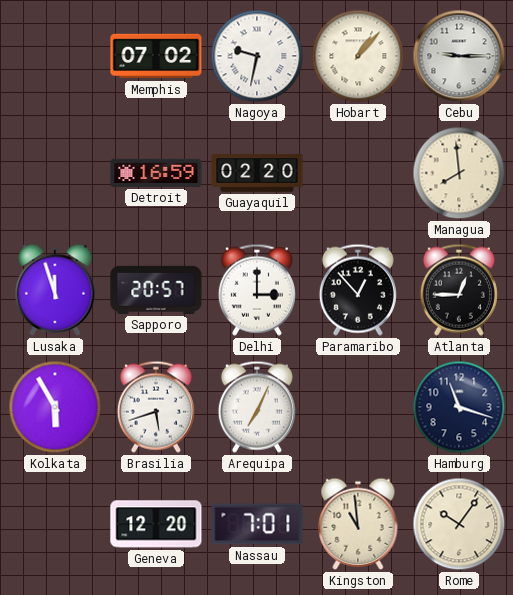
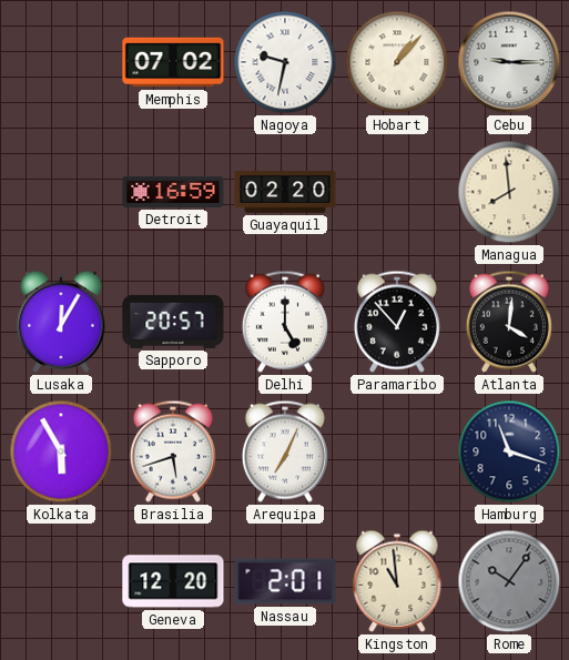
Lusaka: 11:57 -> 12:05
Delhi: 3:00 -> 5:00
Atlanta: 12:45 -> 4:01
Nassau: 7:01 -> 2:01
Rome dial: cream -> grey
